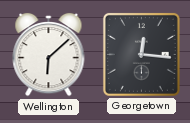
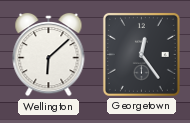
Georgetown: 12:16 -> 12:24
